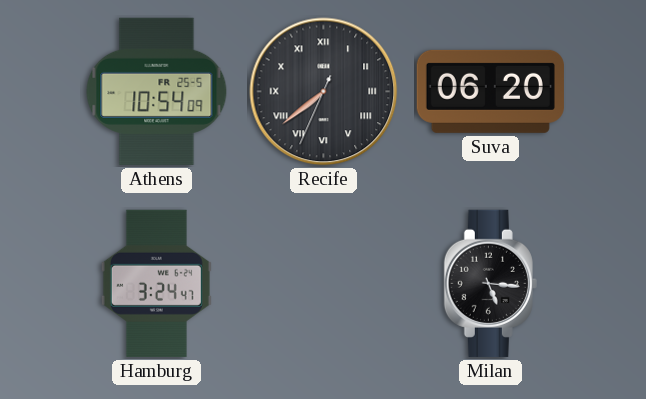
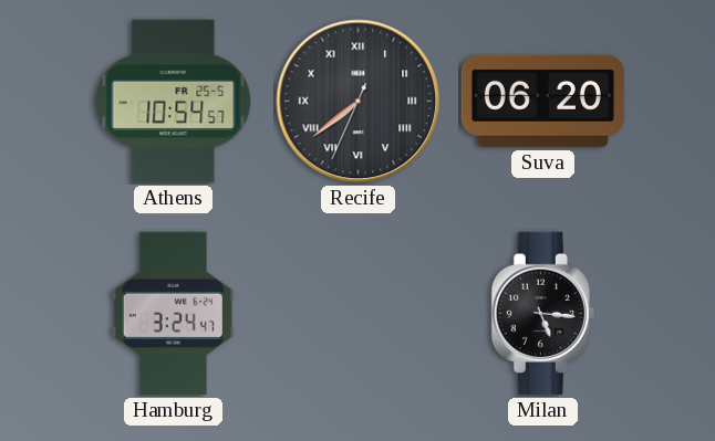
Athens: 10:54:09 -> 10:54:57
